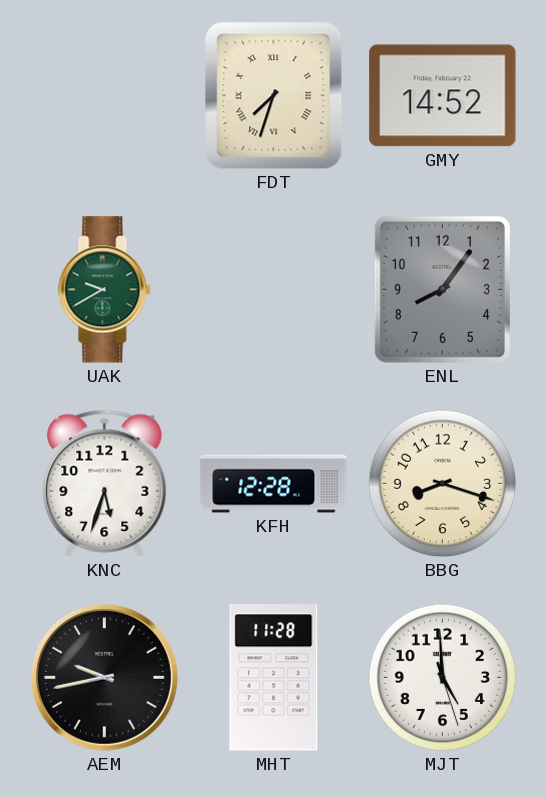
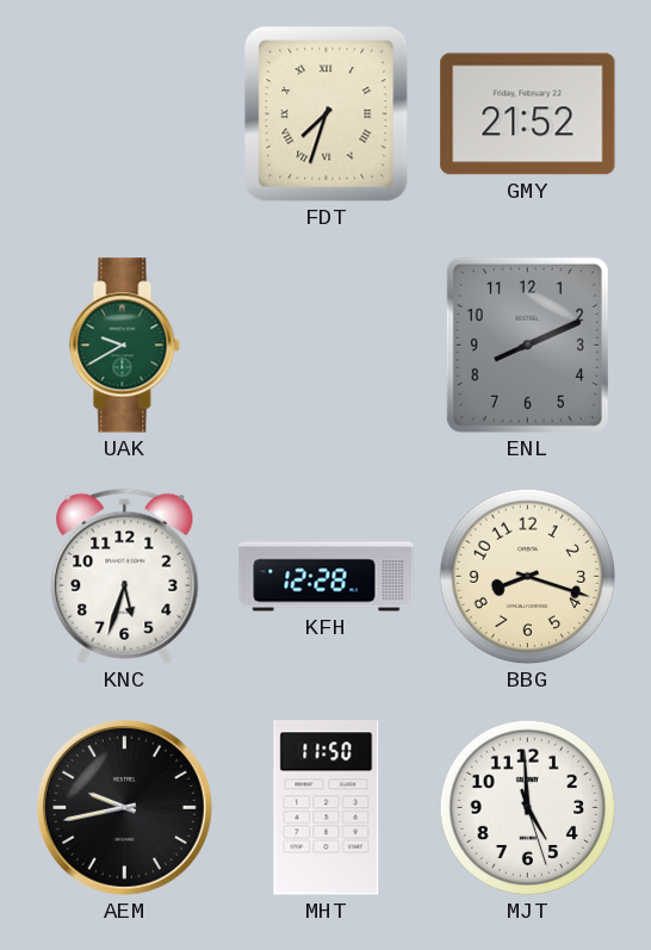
GMY: 14:52 -> 21:52
ENL: 8:06 -> 8:11
MHT: 11:28 -> 11:50
